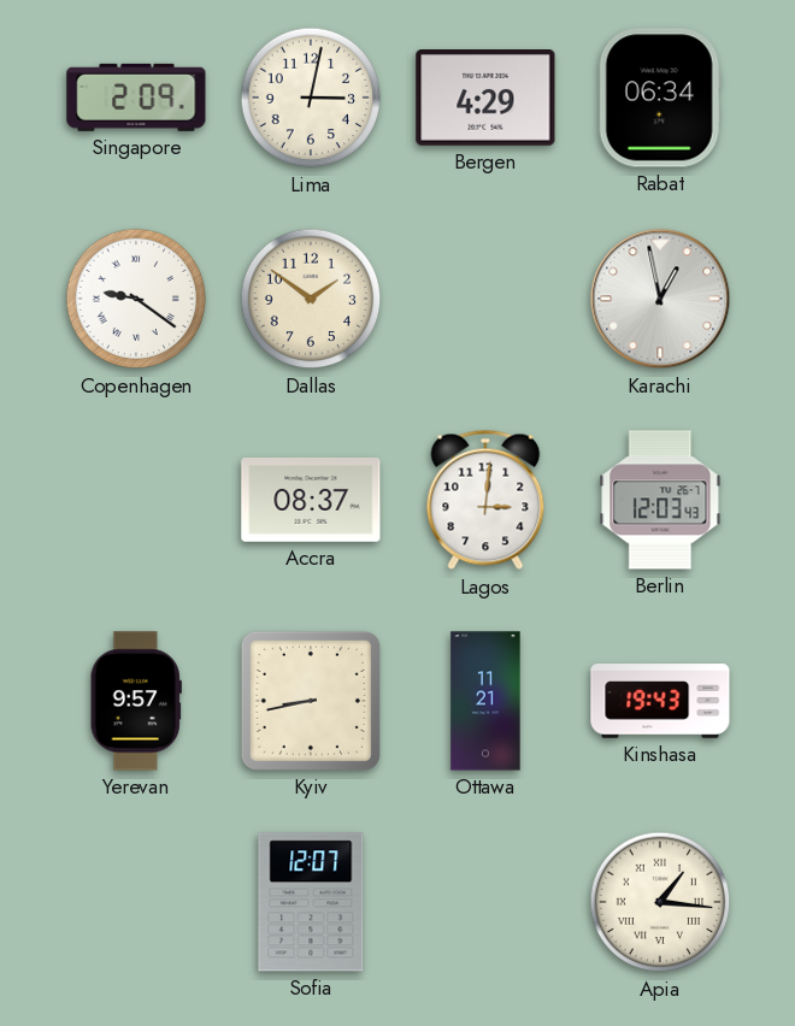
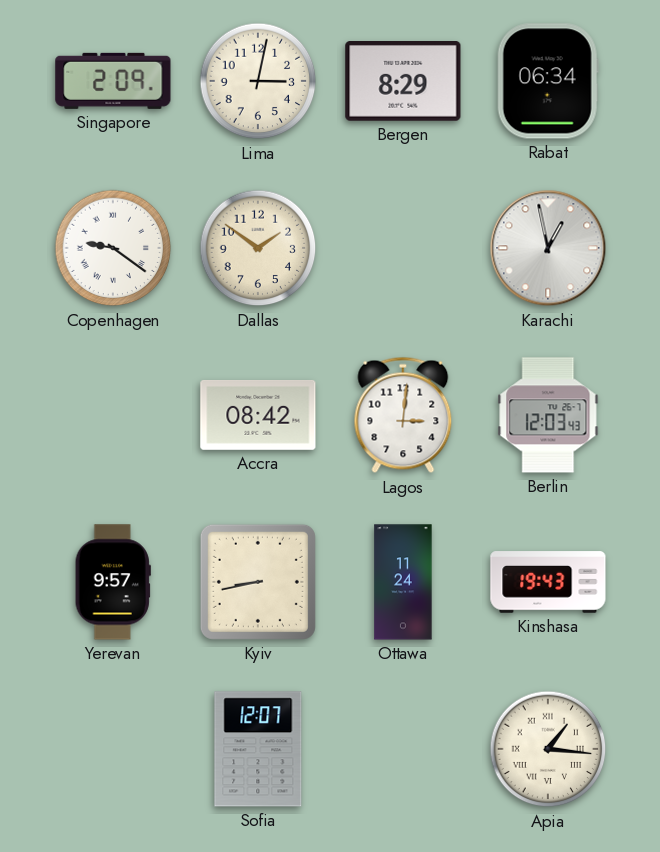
Bergen: 4:29 -> 8:29
Accra: 08:37 -> 08:42
Ottawa: 11:21 -> 11:24
